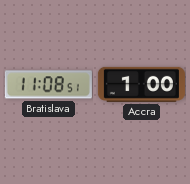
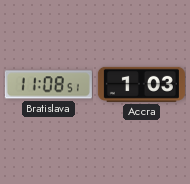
Accra: 1:00 -> 1:03
